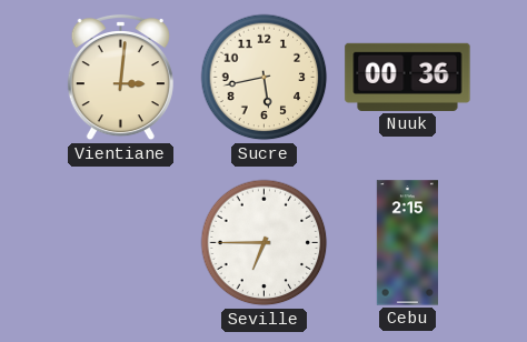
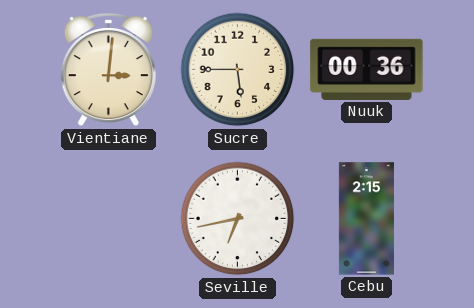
Sucre: 5:43 -> 5:45
Seville: 6:45 -> 6:43
